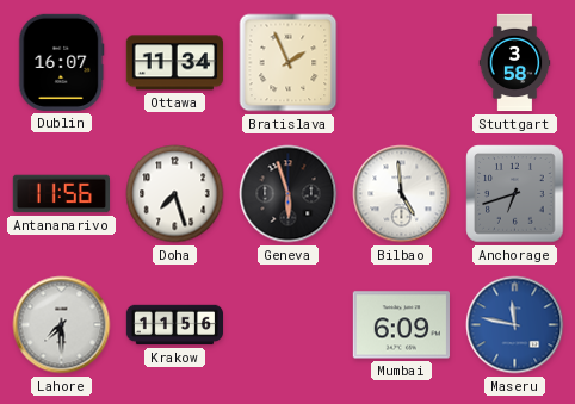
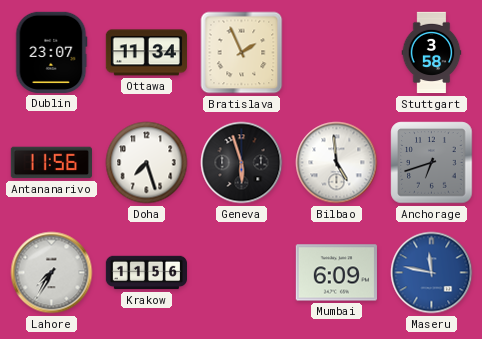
Dublin: 16:07 -> 23:07
Lahore: 7:30 -> 7:35
